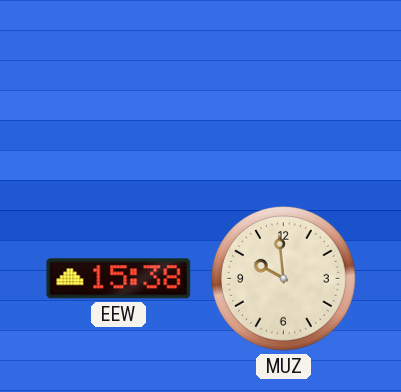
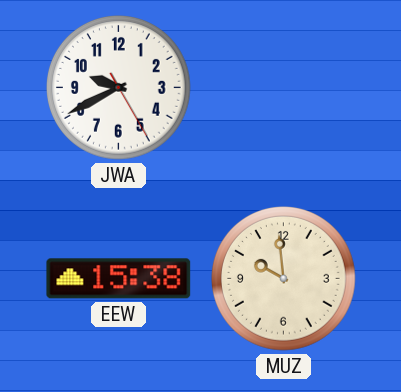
JWA: none -> 9:40
